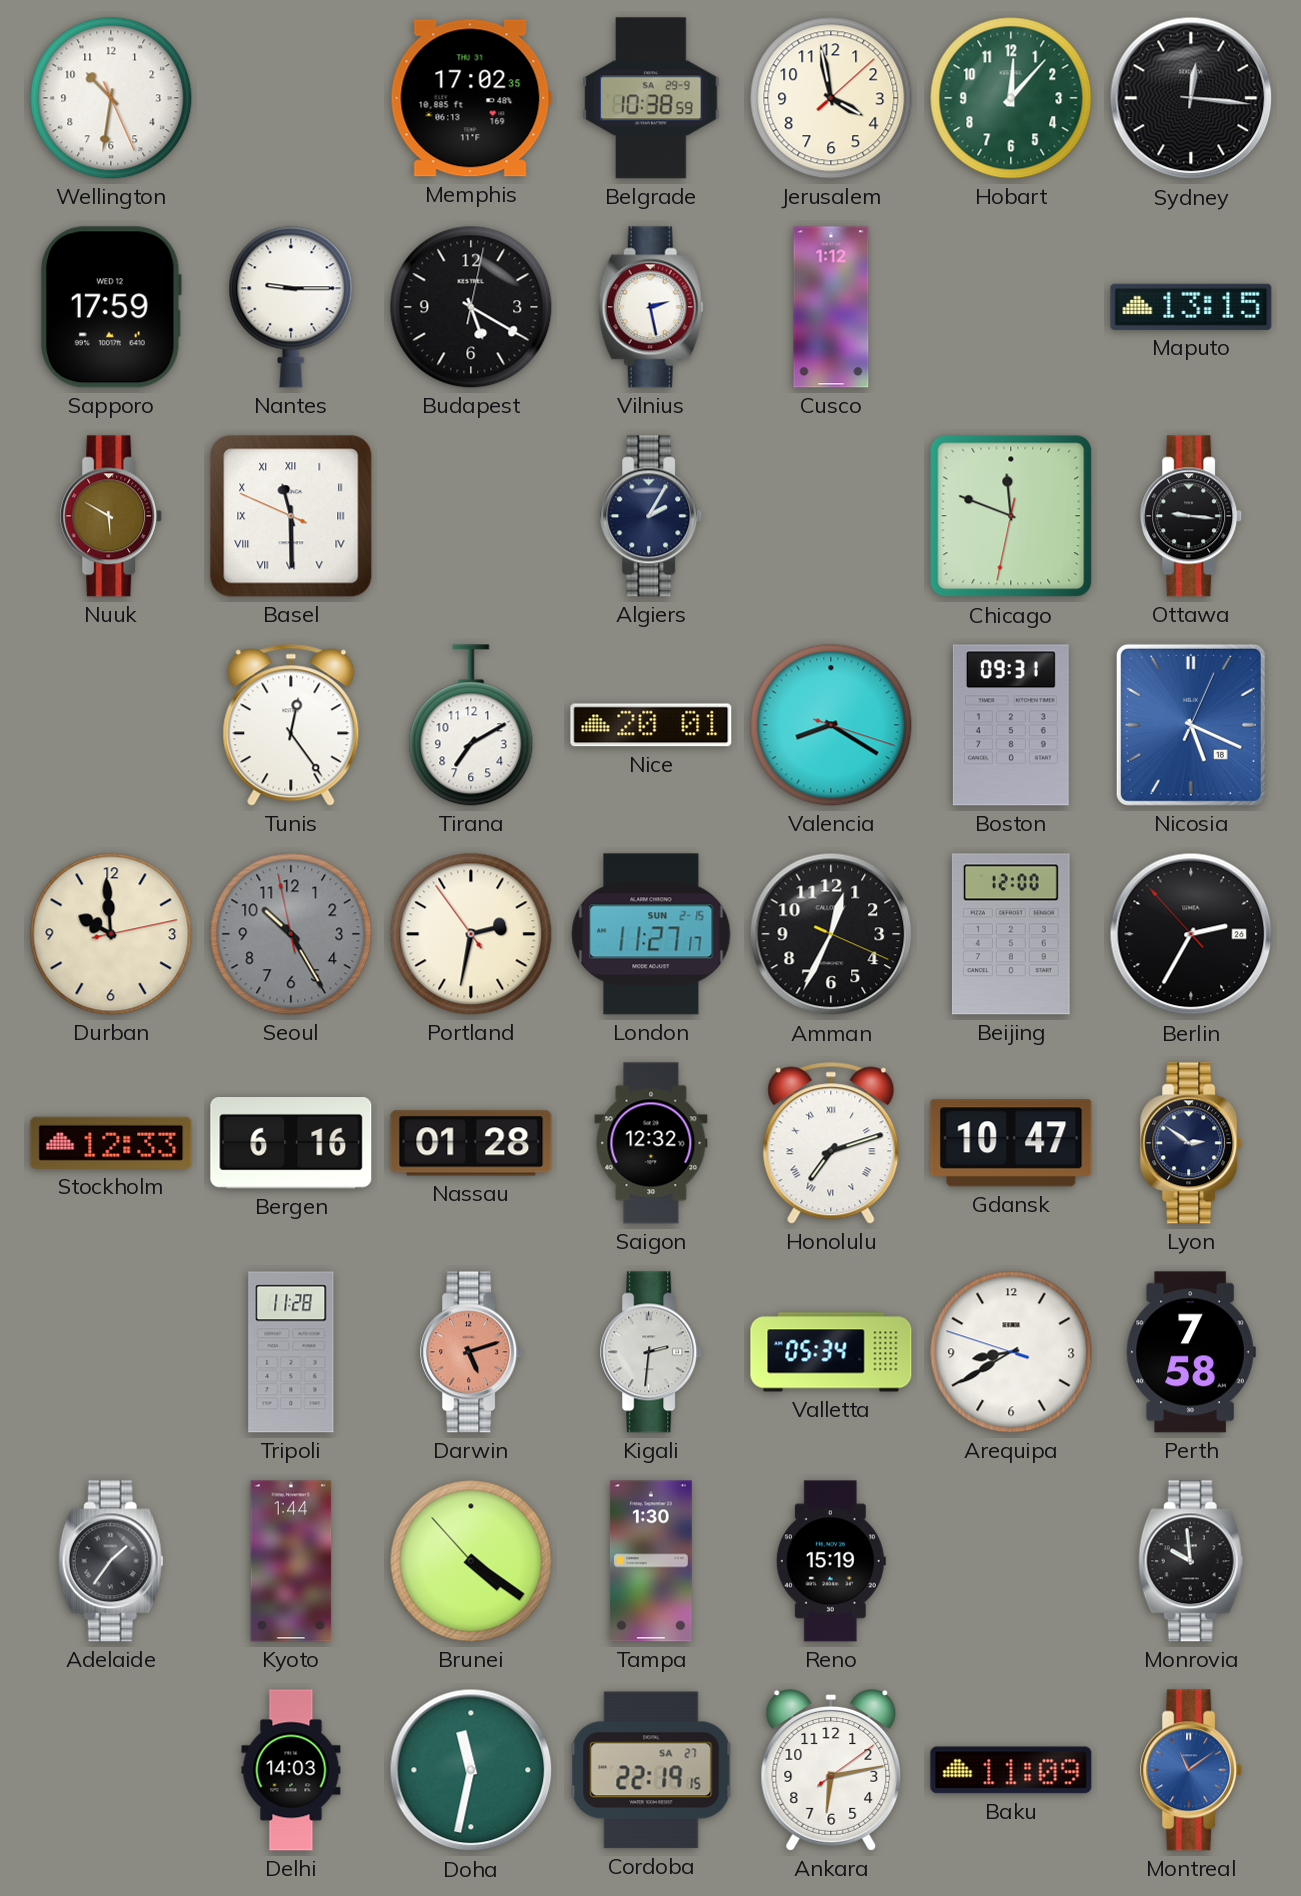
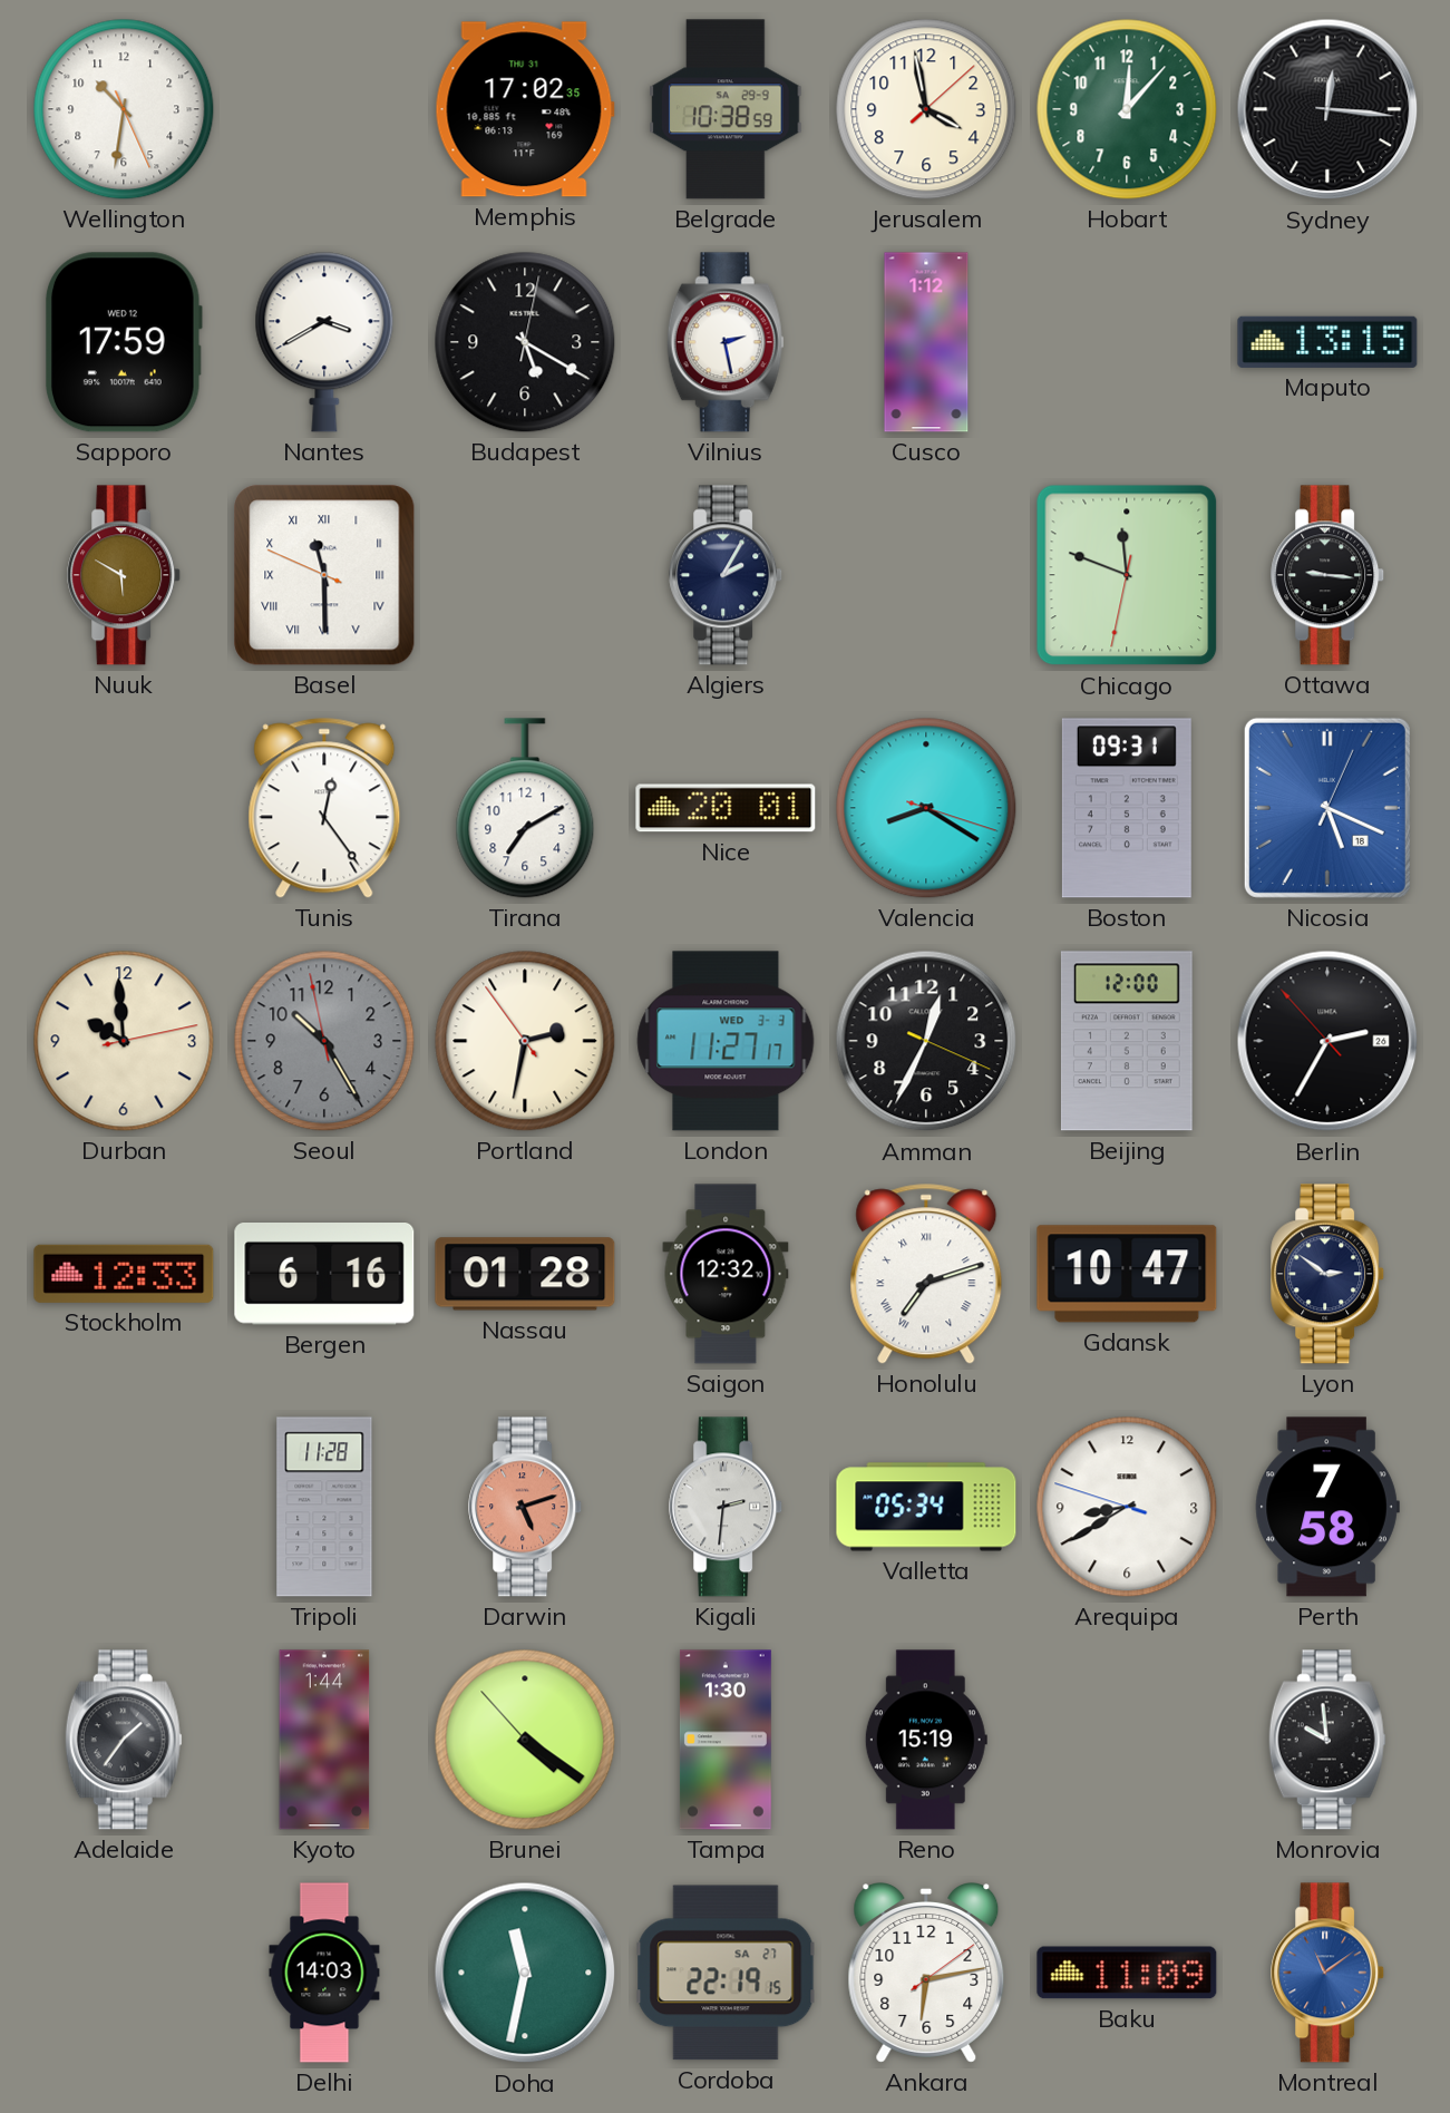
Nantes: 9:15 -> 3:40
London date: SUN 2-15 -> WED 3-3
